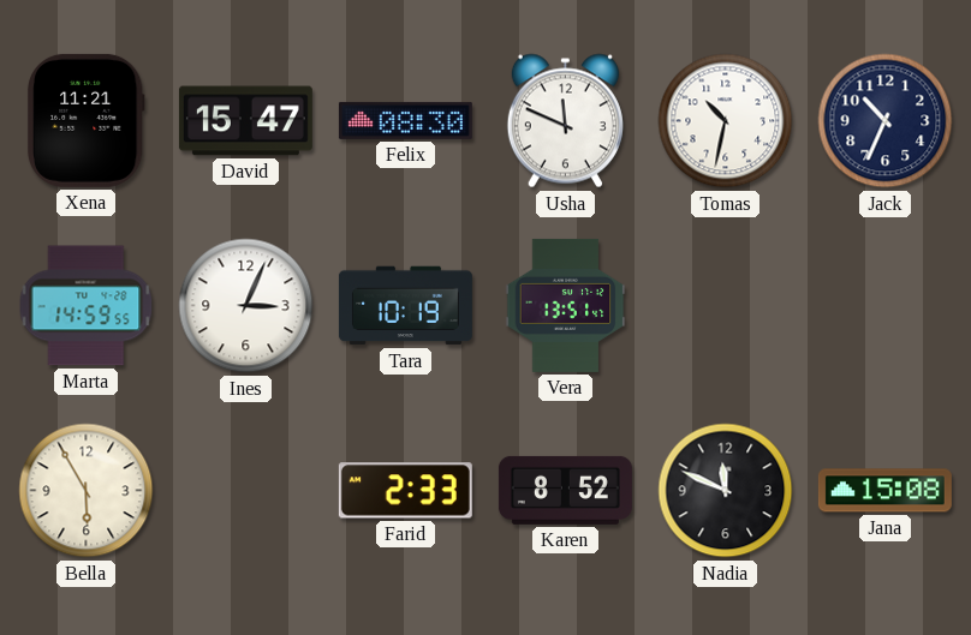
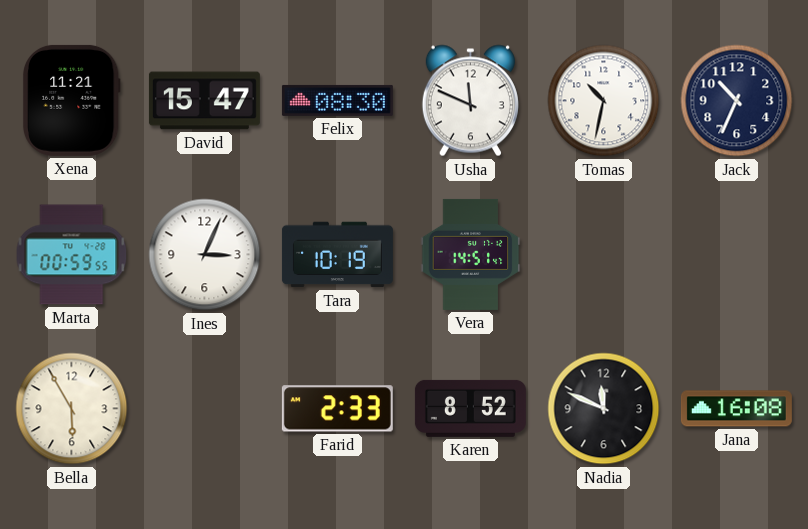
Marta: 14:59 -> 00:59
Vera: 13:51 -> 14:51
Jana: 15:08 -> 16:08
